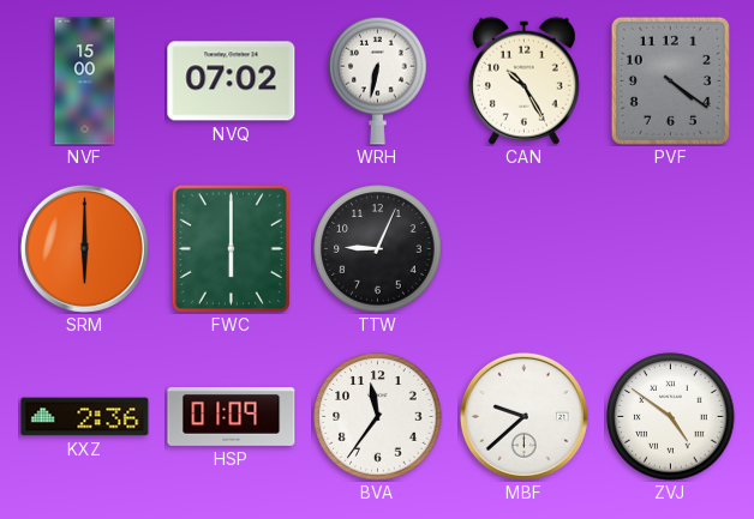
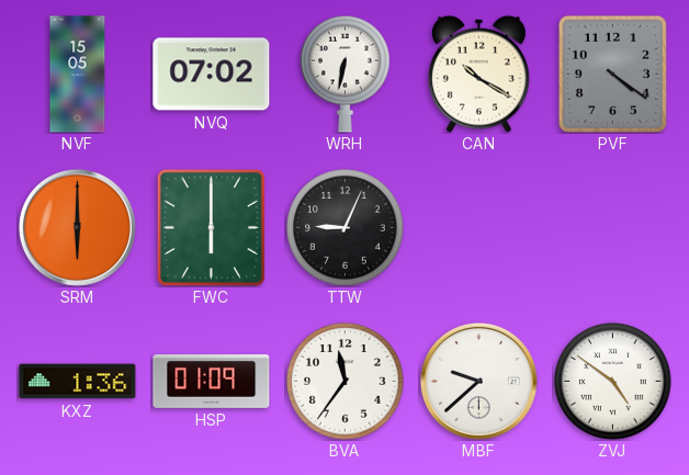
NVF: 15:00 -> 15:05
CAN: 10:25 -> 10:20
KXZ: 2:36 -> 1:36
